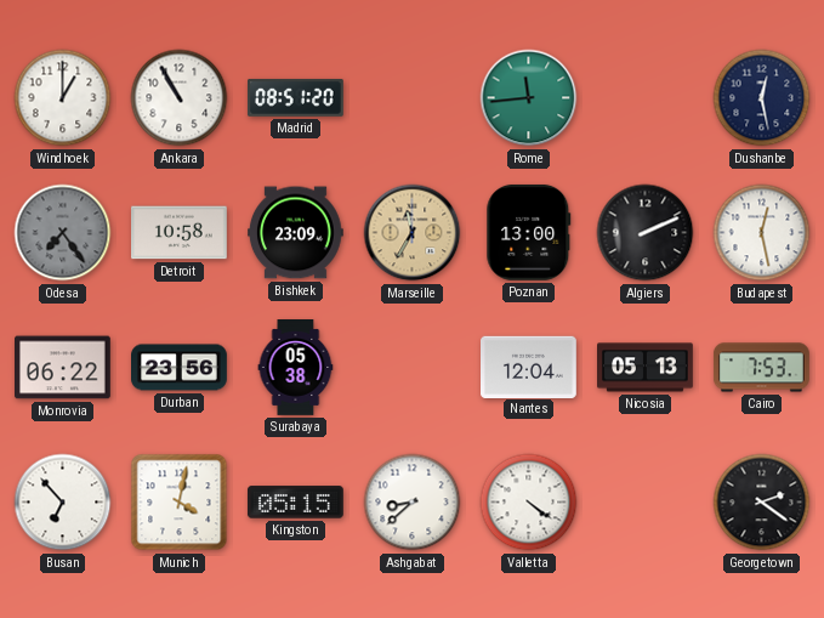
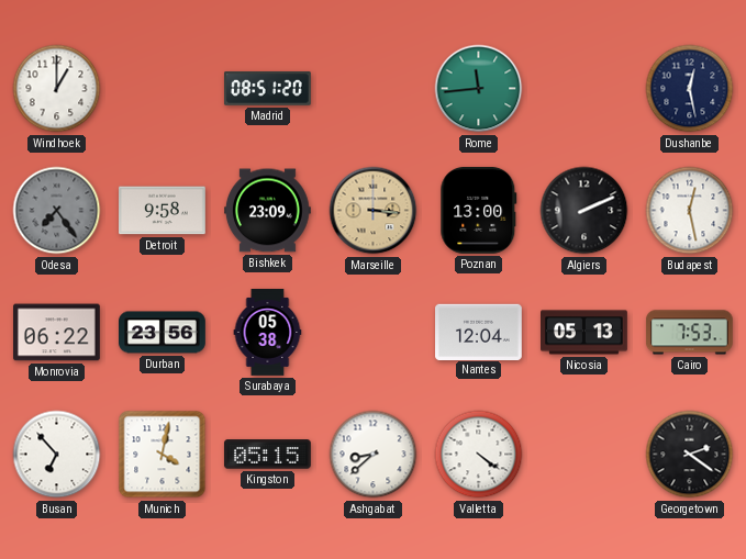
Ankara: 10:55 -> none
Detroit: 10:58 -> 9:58
Marseille: 11:35 -> 3:16
